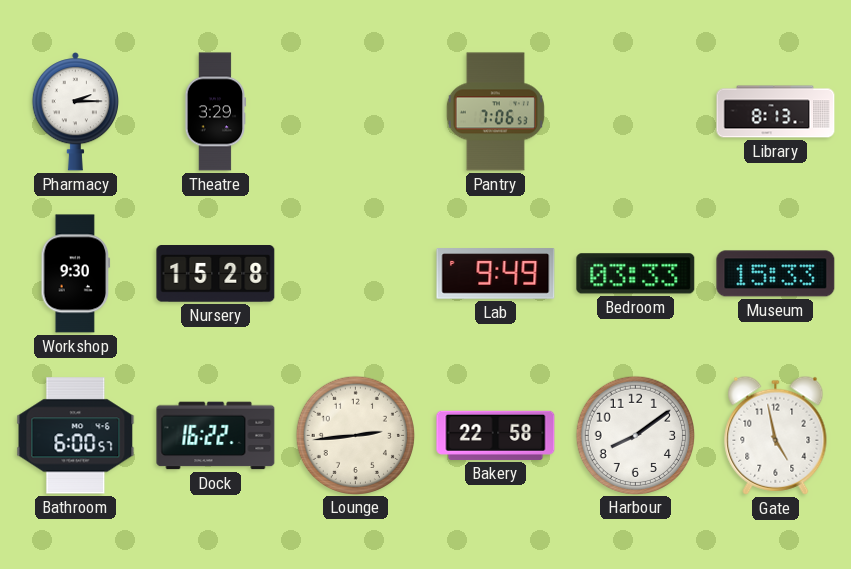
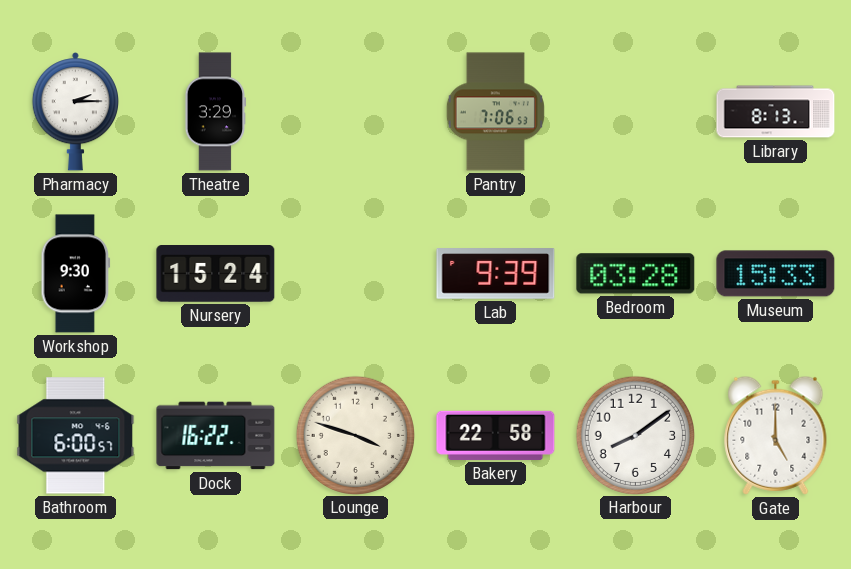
Nursery: 15:28 -> 15:24
Lab: 9:49 -> 9:39
Bedroom: 03:33 -> 03:28
Lounge: 2:44 -> 3:48
Gate: 4:58 -> 5:00
